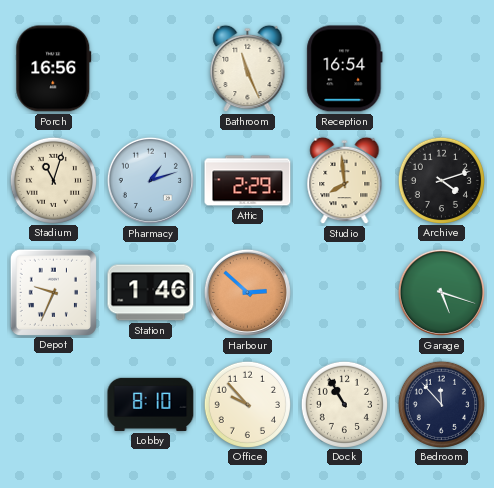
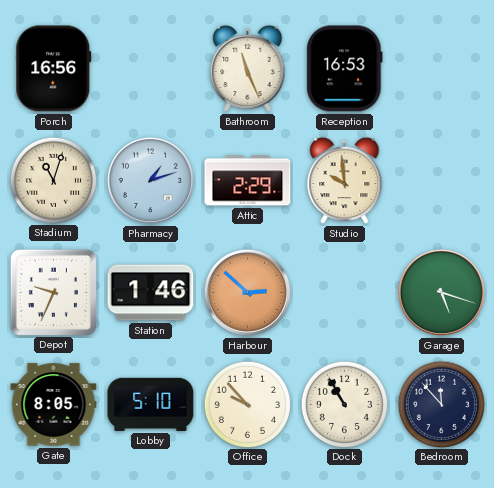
Reception: 16:54 -> 16:53
Studio: 7:59 -> 9:59
Archive: 4:12 -> none
Gate: none -> 8:05
Lobby: 8:10 -> 5:10
